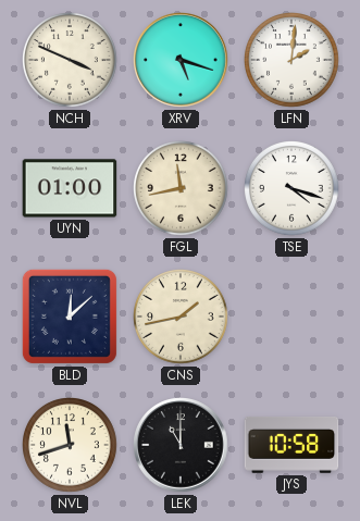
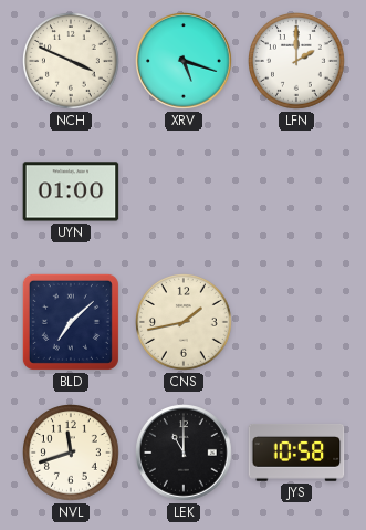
LFN: 2:01 -> 2:00
FGL: 11:43 -> none
TSE: 4:18 -> none
BLD: 12:08 -> 7:08
